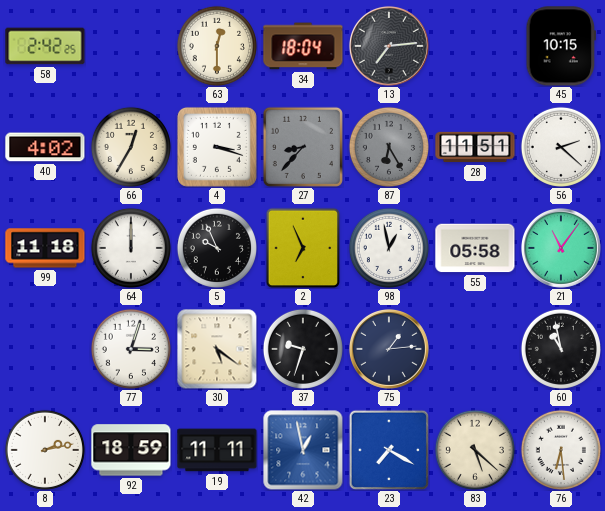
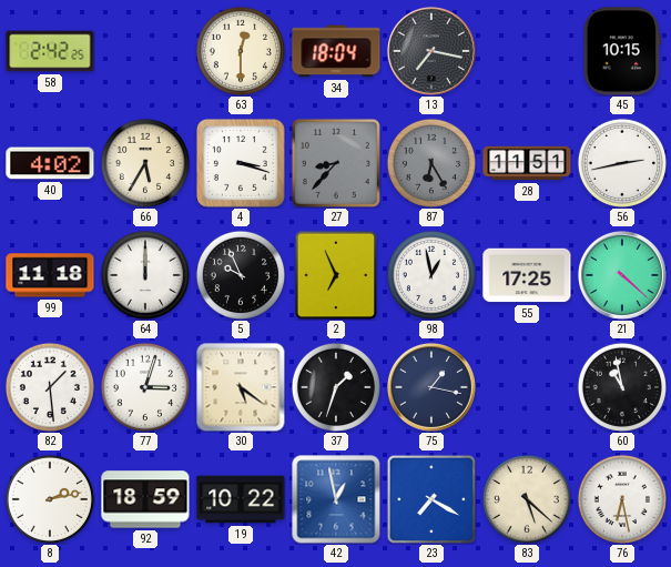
13: 7:14 -> 7:17
66: 12:35 -> 5:35
56: 2:22 -> 2:43
55: 05:58 -> 17:25
21: 11:06 -> 4:22
82: none -> 1:29
37: 9:33 -> 1:33
75: 1:14 -> 1:17
19: 11:11 -> 10:22
76: 6:29 -> 6:28
